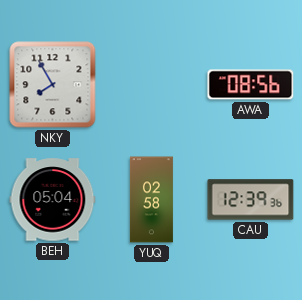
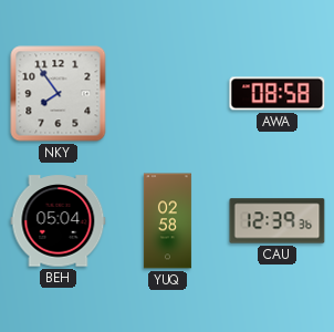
NKY: 7:55 -> 7:54
AWA: 08:56 -> 08:58
